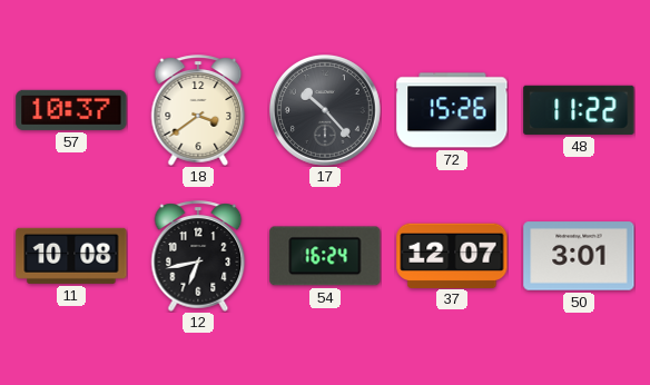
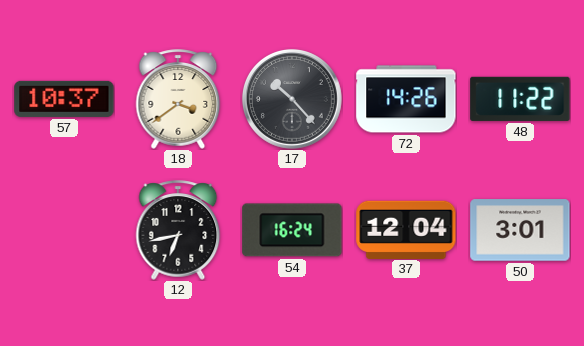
72: 15:26 -> 14:26
11: 10:08 -> none
37: 12:07 -> 12:04
